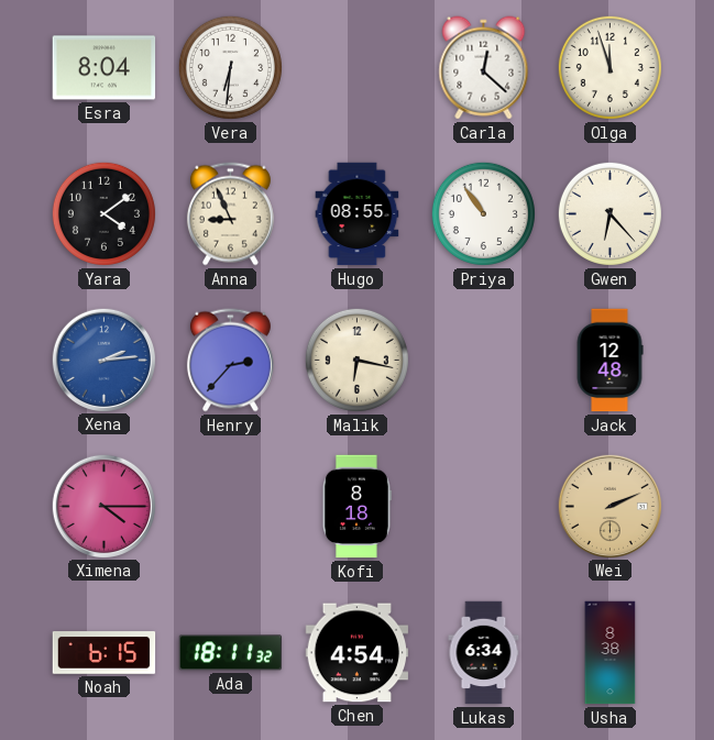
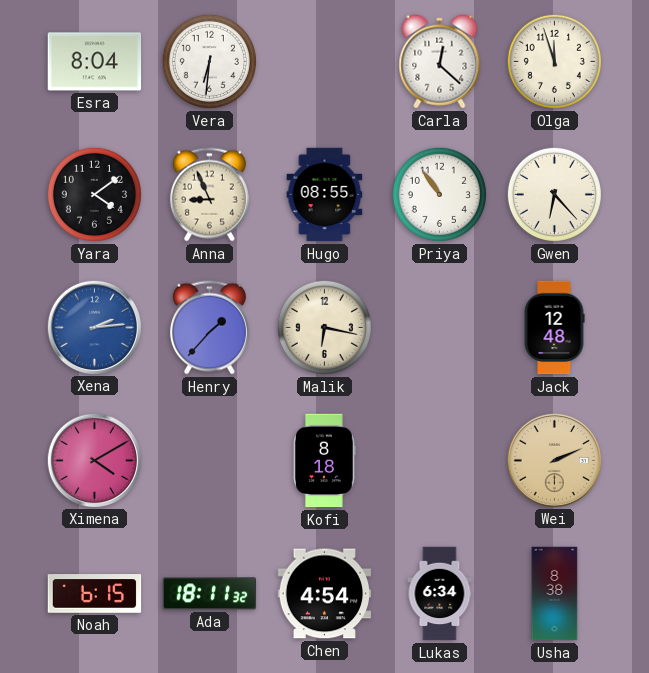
Henry: 2:37 -> 1:37
Ximena: 4:15 -> 4:10
